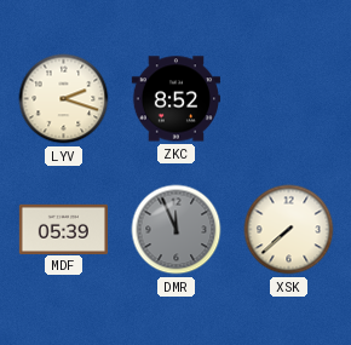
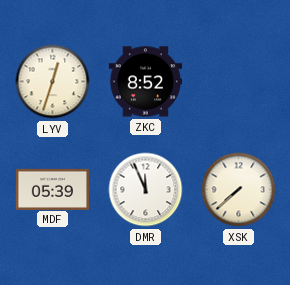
LYV: 2:18 -> 12:33
DMR dial: grey -> white
